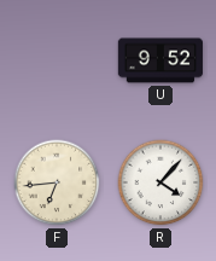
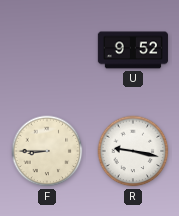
F: 6:44 -> 8:45
R: 4:07 -> 9:17
